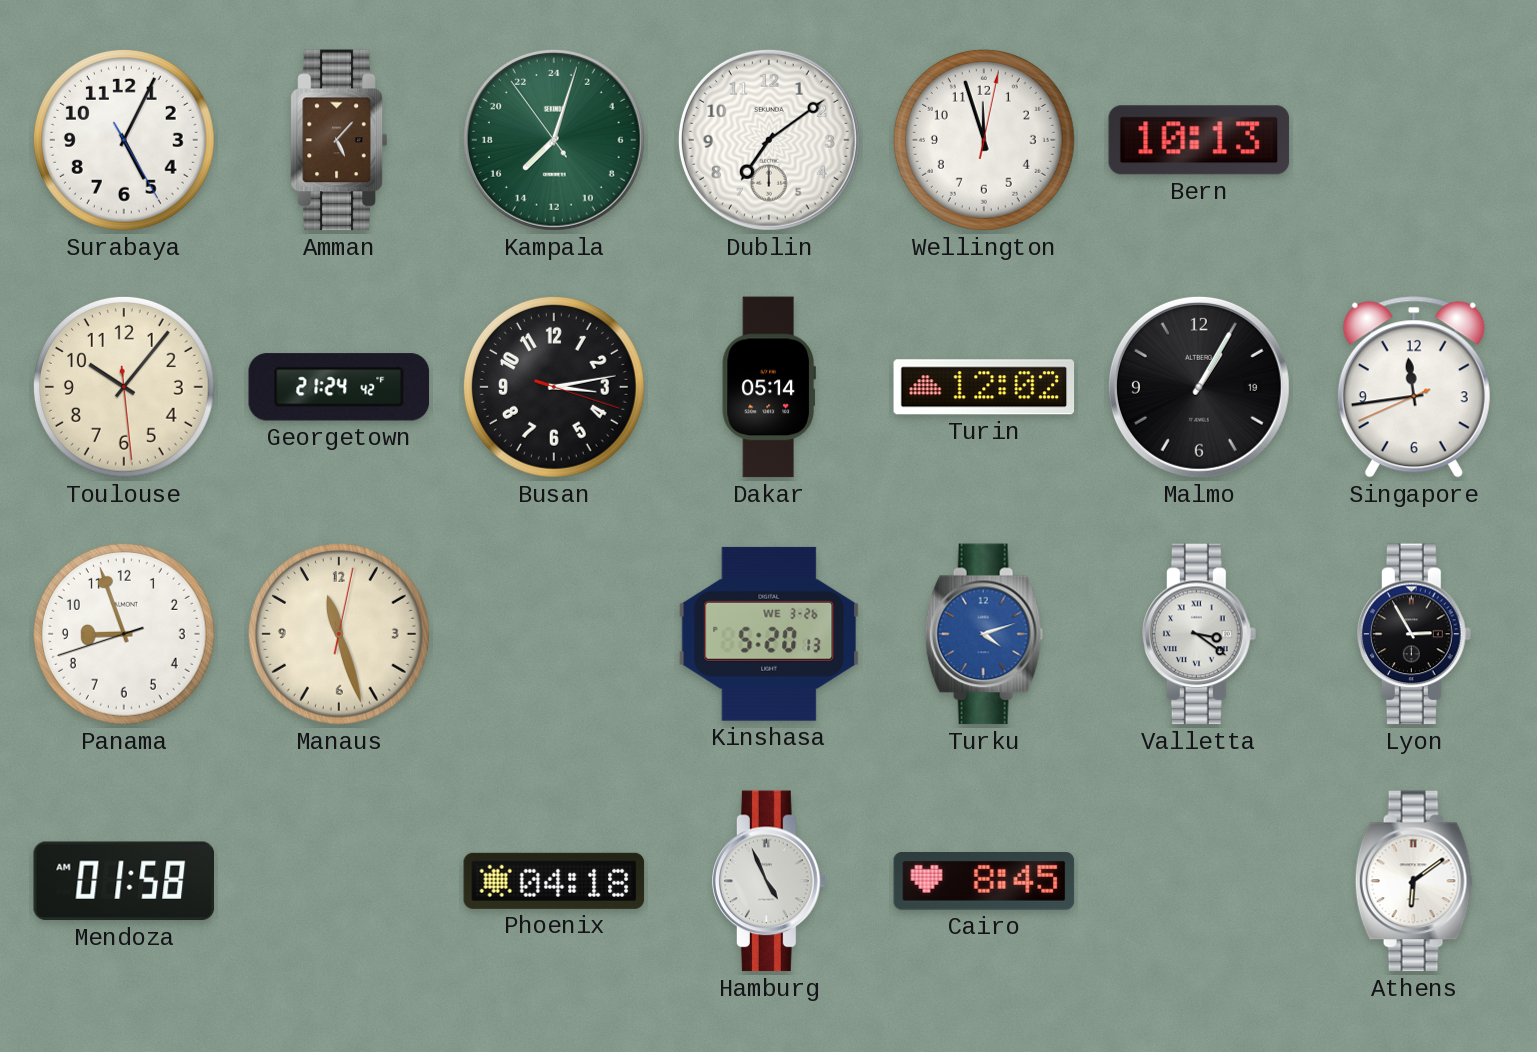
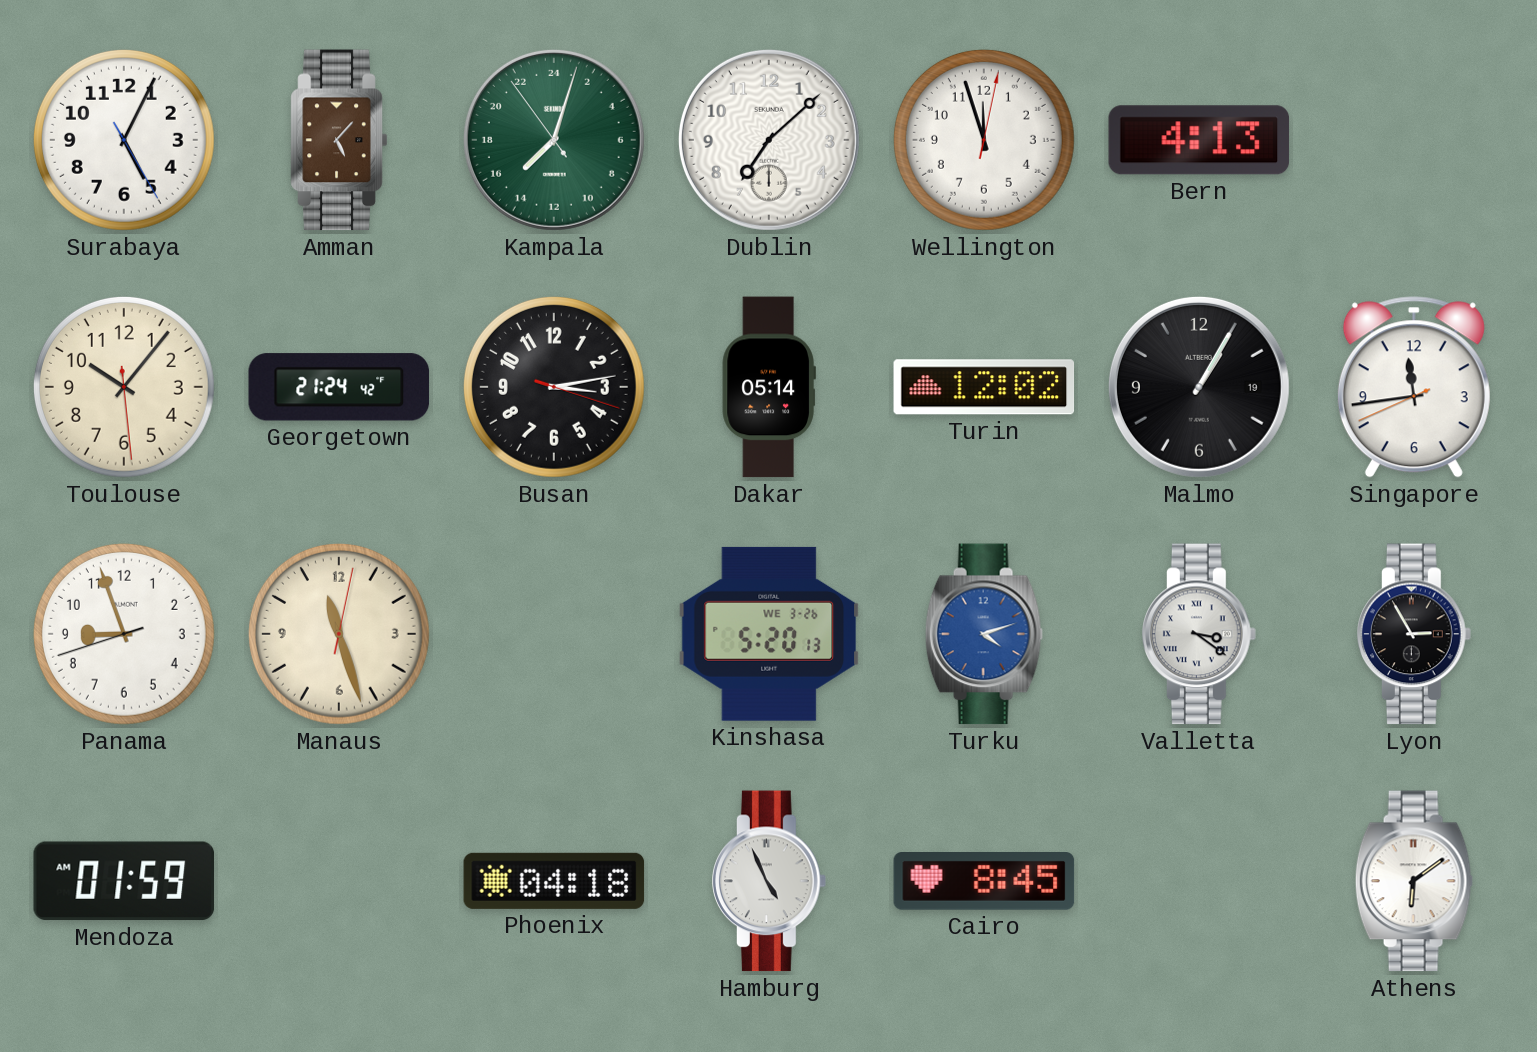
Dublin: 7:09 -> 7:08
Bern: 10:13 -> 4:13
Mendoza: 01:58 -> 01:59
